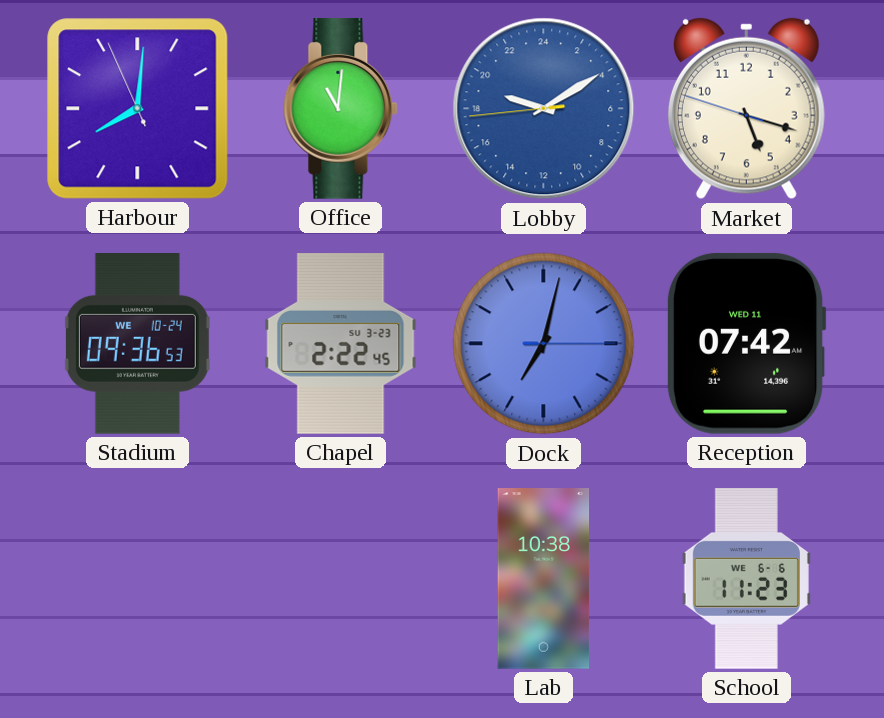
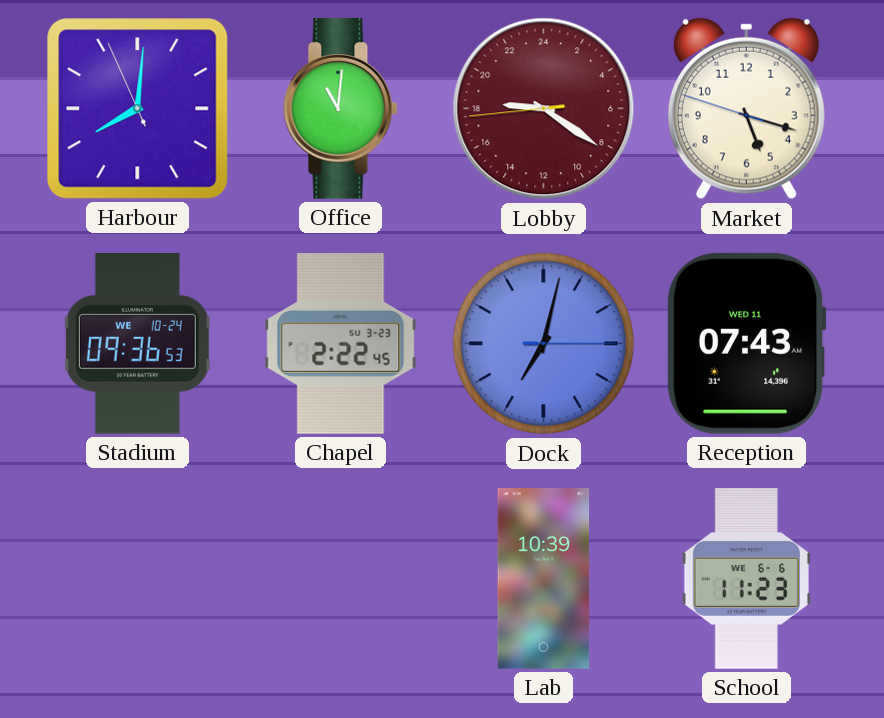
Lobby: 19:09 -> 18:20
Lobby dial: blue -> burgundy
Reception: 07:42 -> 07:43
Lab: 10:38 -> 10:39
